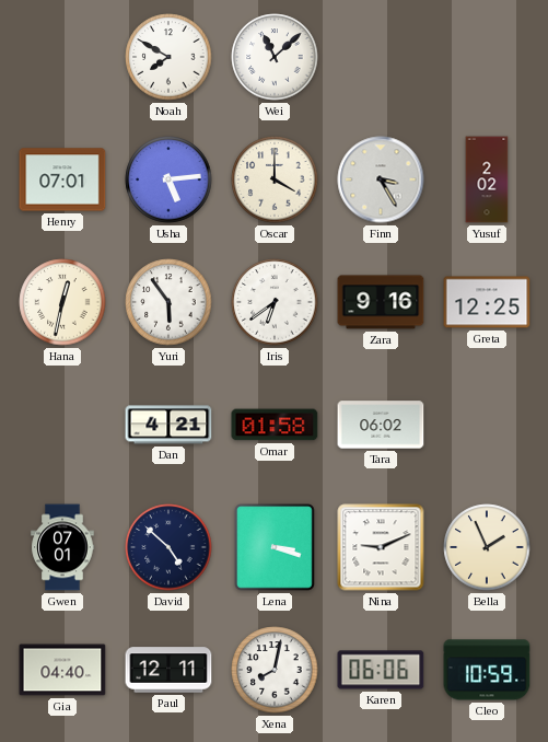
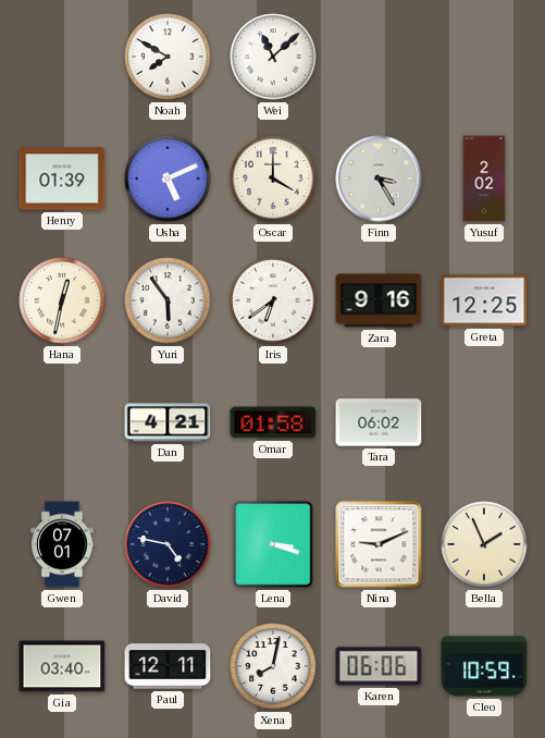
Henry: 07:01 -> 01:39
Usha: 5:14 -> 5:11
David: 4:52 -> 4:47
Gia: 04:40 -> 03:40
